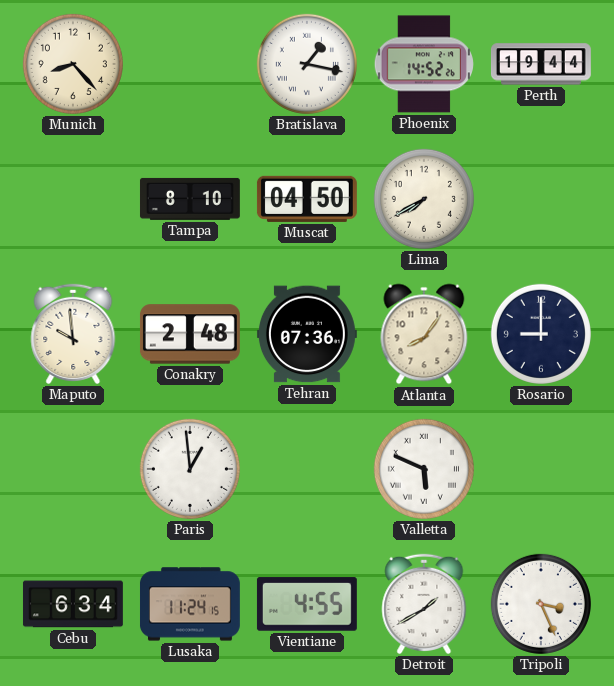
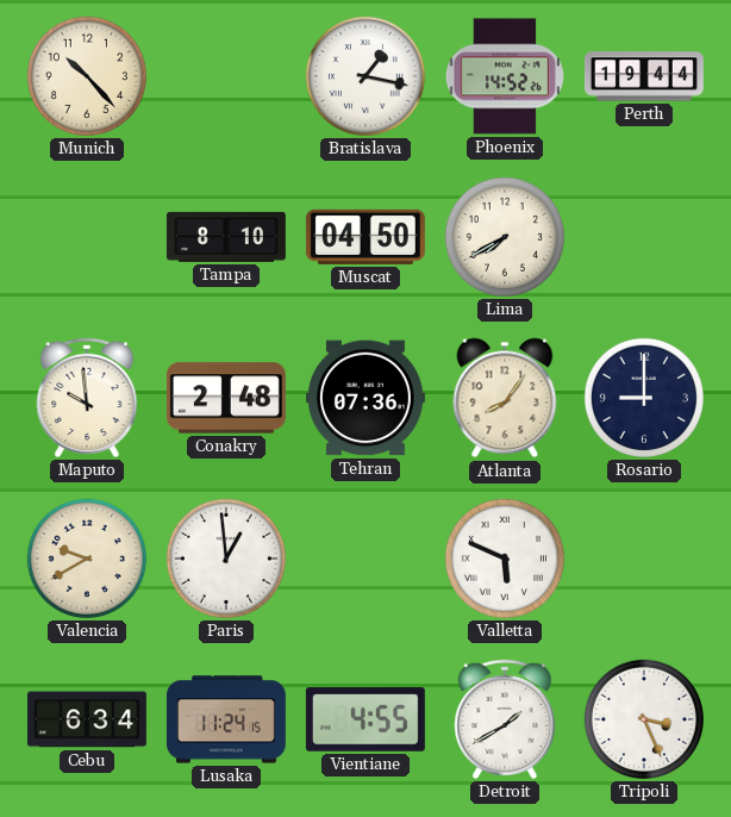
Munich: 8:23 -> 10:23
Valencia: none -> 9:40
